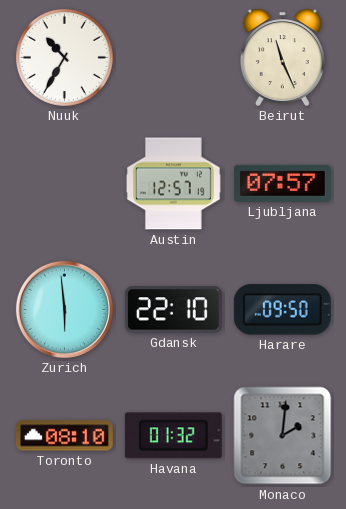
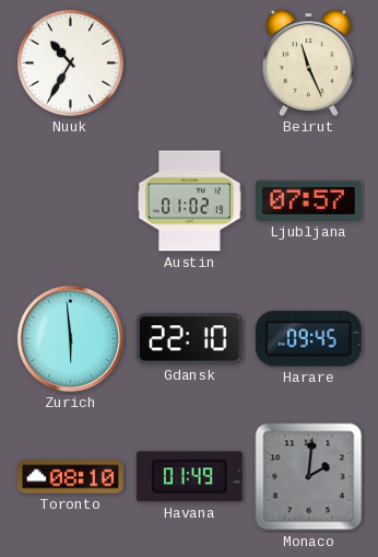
Austin: 12:57 -> 01:02
Harare: 09:50 -> 09:45
Havana: 01:32 -> 01:49
